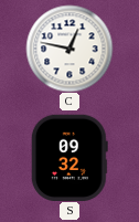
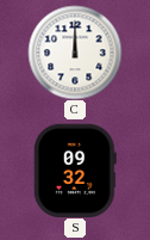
C: 12:47 -> 12:00
